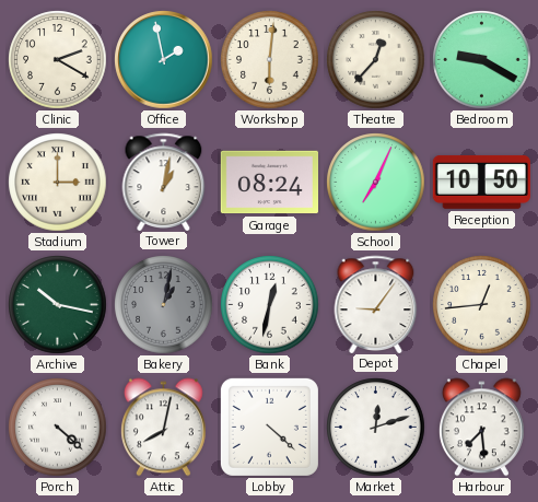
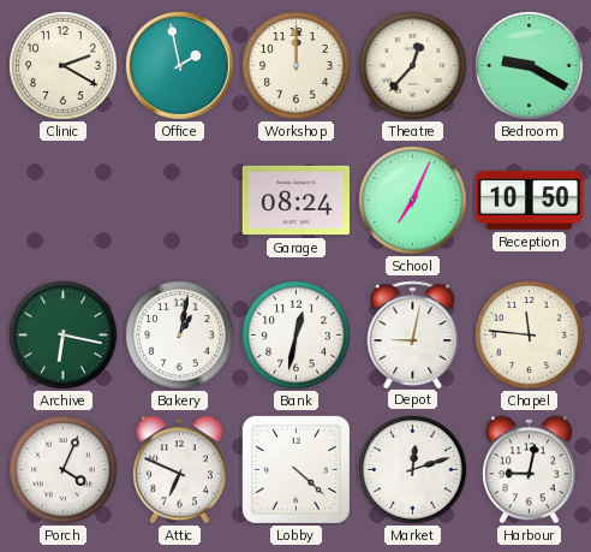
Workshop: 6:01 -> 12:00
Stadium: 3:00 -> none
Tower: 1:02 -> none
Archive: 10:17 -> 6:17
Bakery dial: grey -> white
Depot: 9:06 -> 9:02
Chapel: 12:44 -> 11:46
Porch: 4:22 -> 4:04
Attic: 8:02 -> 6:49
Harbour: 7:29 -> 9:02
